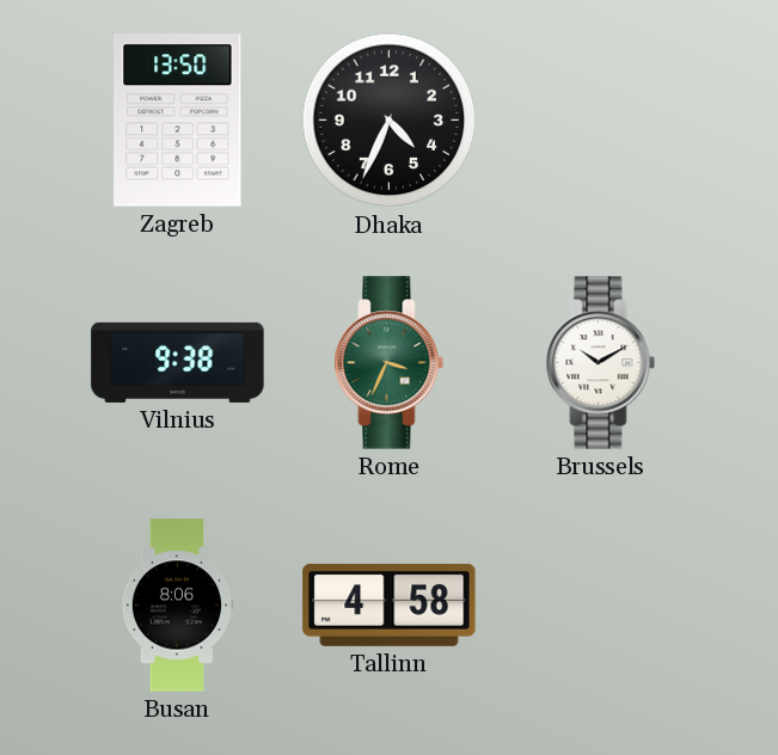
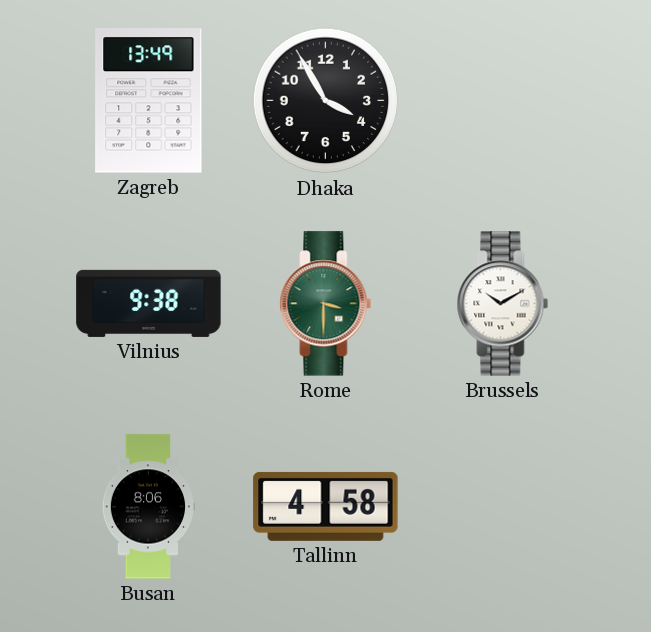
Zagreb: 13:50 -> 13:49
Dhaka: 4:34 -> 3:55
Rome: 3:34 -> 3:30
